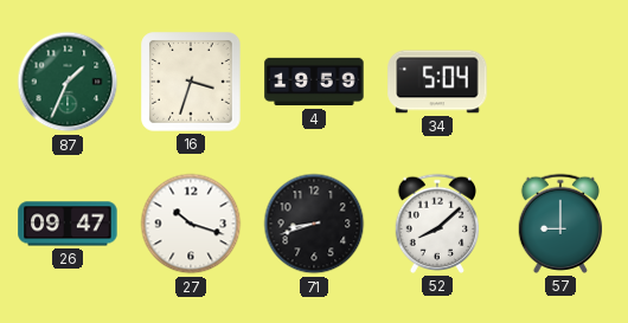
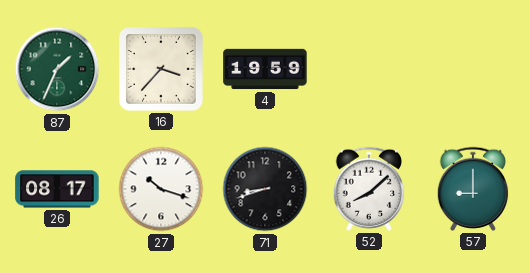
16: 3:33 -> 3:37
34: 5:04 -> none
26: 09:47 -> 08:17
